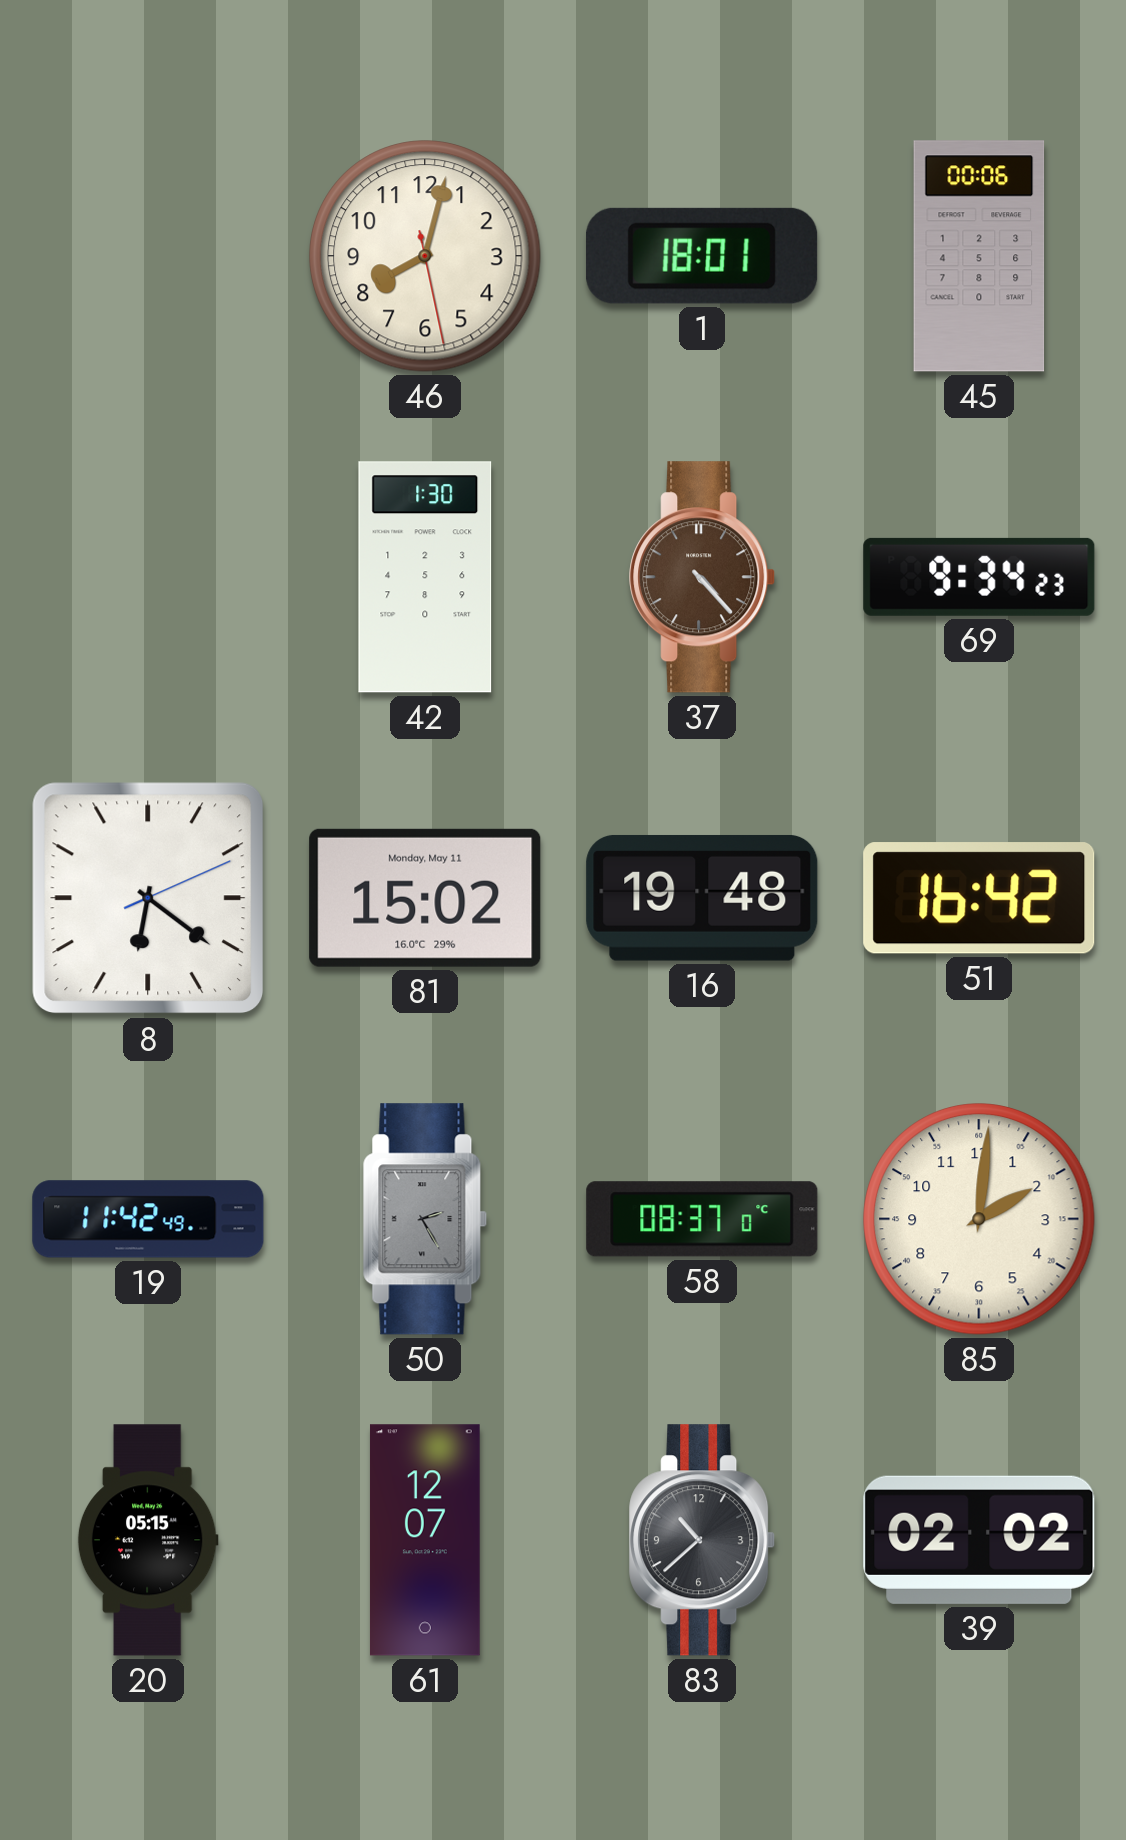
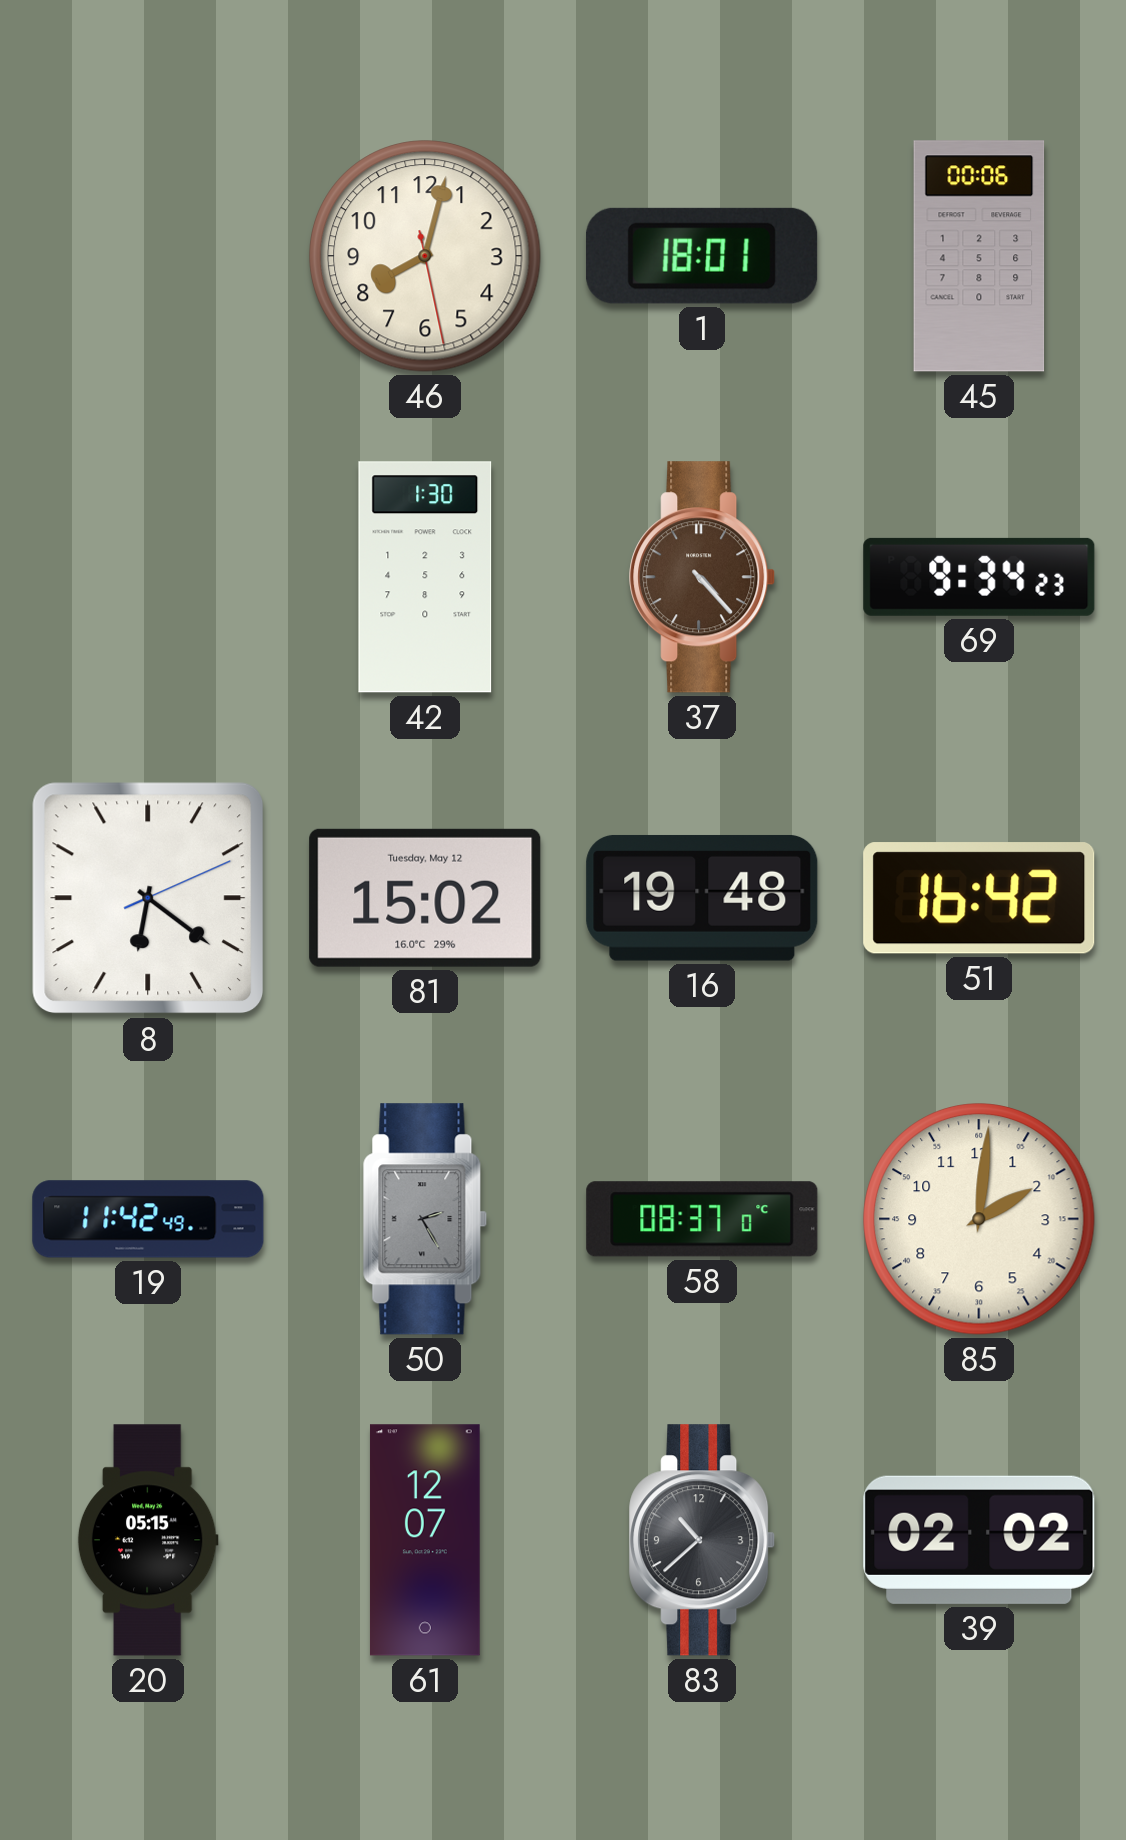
81 date: Monday, May 11 -> Tuesday, May 12
